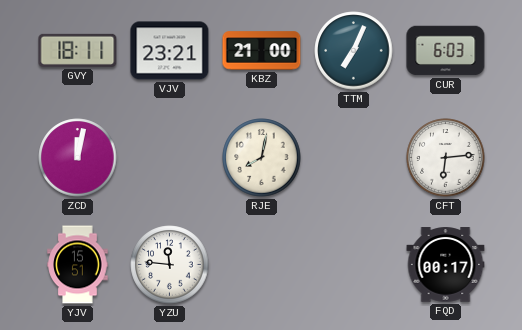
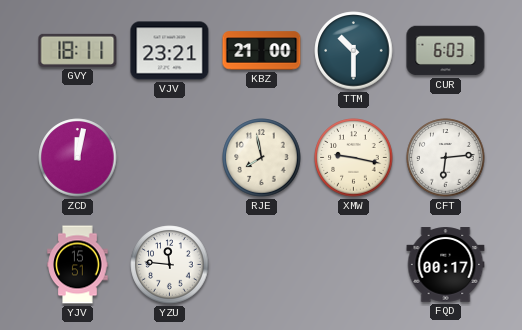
TTM: 7:04 -> 10:30
RJE: 8:02 -> 7:58
XMW: none -> 9:17
